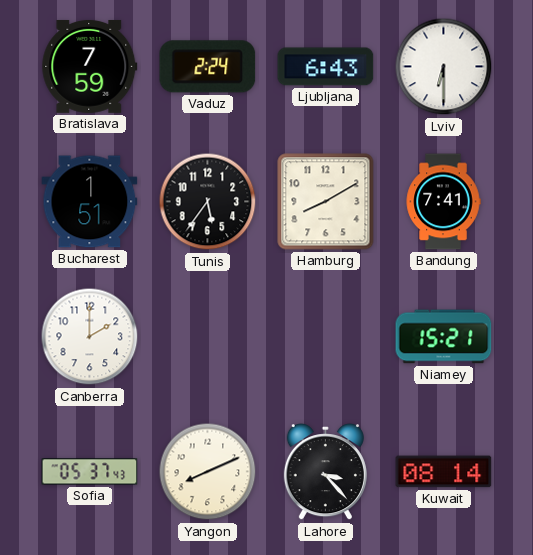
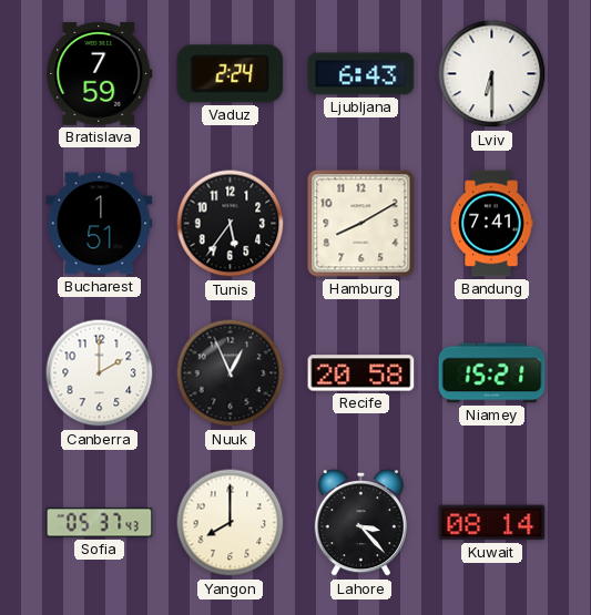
Nuuk: none -> 12:56
Recife: none -> 20:58
Yangon: 8:11 -> 8:00
